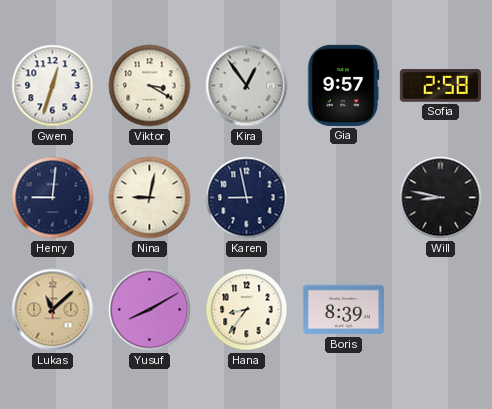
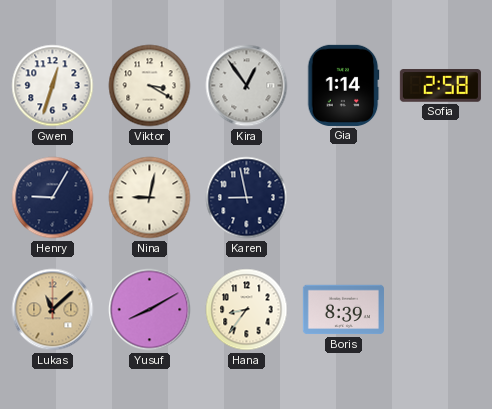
Gia: 9:57 -> 1:14
Henry: 9:01 -> 9:05
Will: 8:47 -> none
